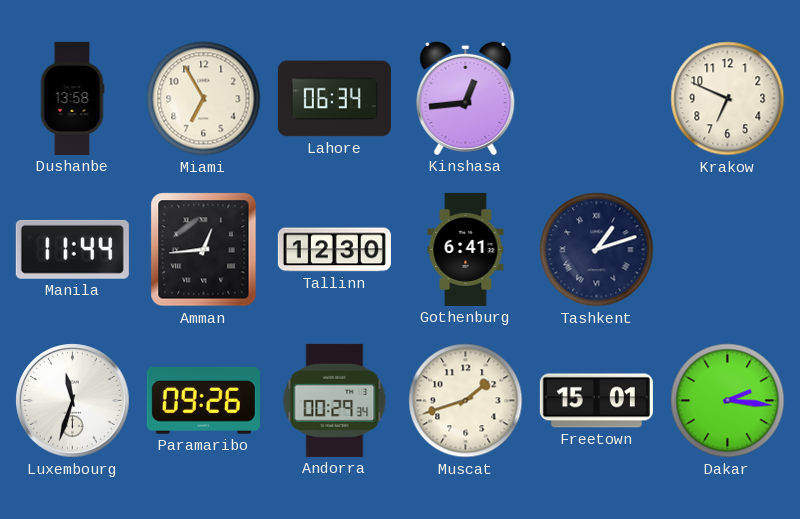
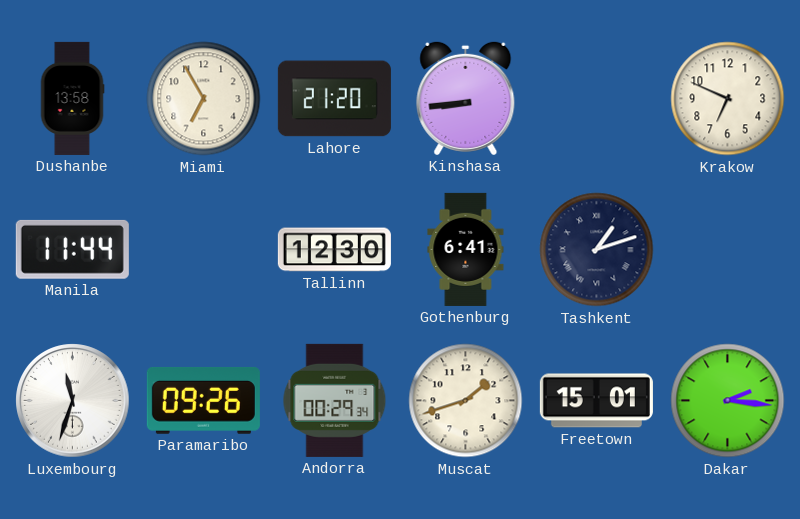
Lahore: 06:34 -> 21:20
Kinshasa: 12:44 -> 8:44
Amman: 12:44 -> none
